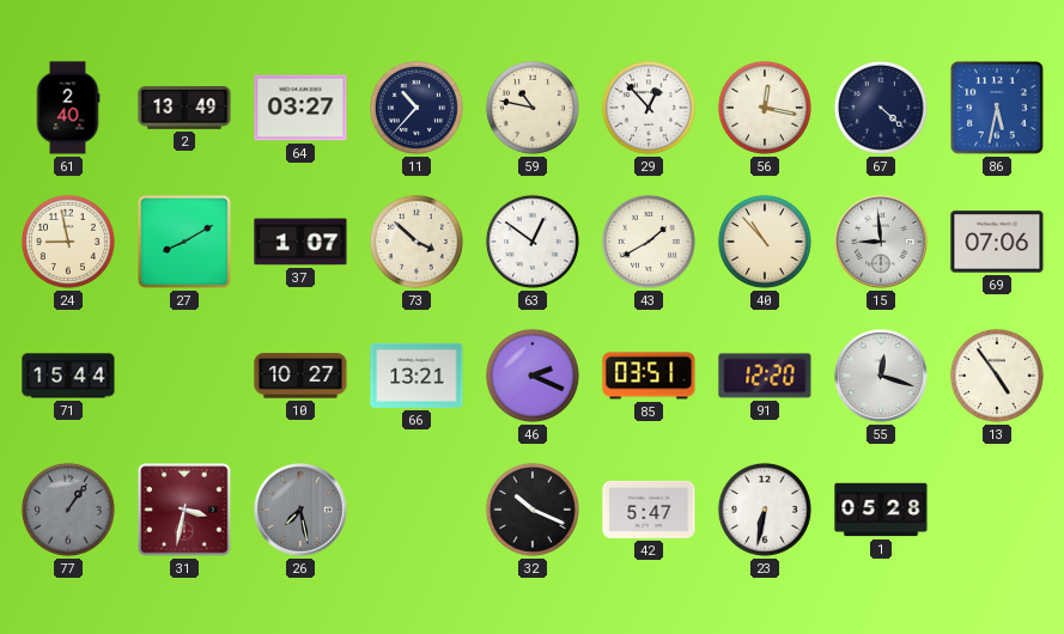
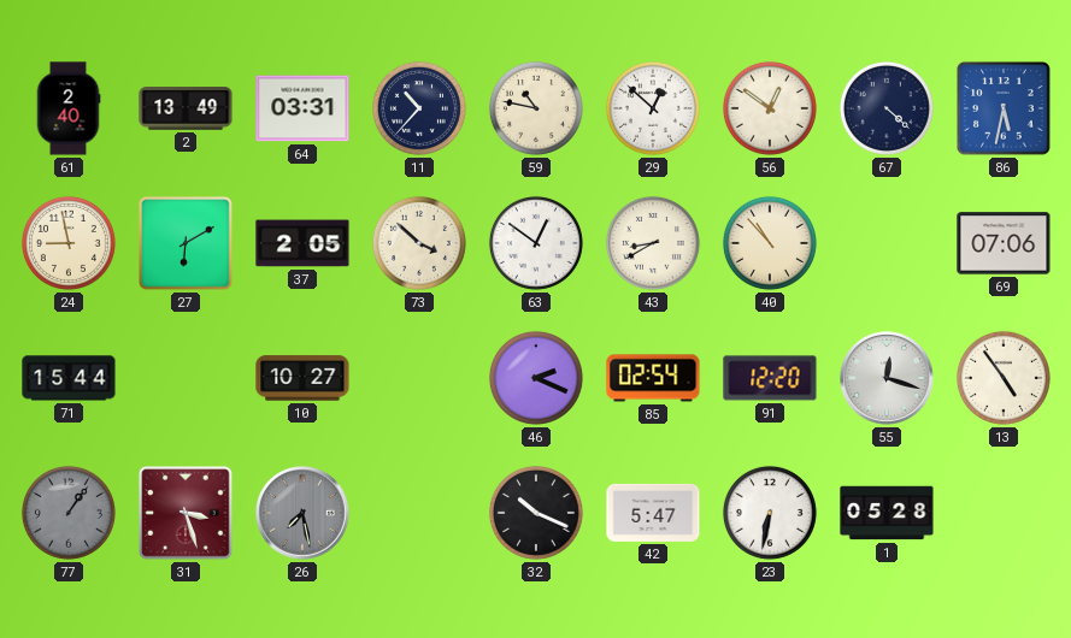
64: 03:27 -> 03:31
29: 12:53 -> 12:52
56: 12:17 -> 12:51
27: 8:10 -> 6:10
37: 1:07 -> 2:05
43: 1:40 -> 8:40
15: 8:59 -> none
66: 13:21 -> none
85: 03:51 -> 02:54
31: 3:32 -> 3:27
